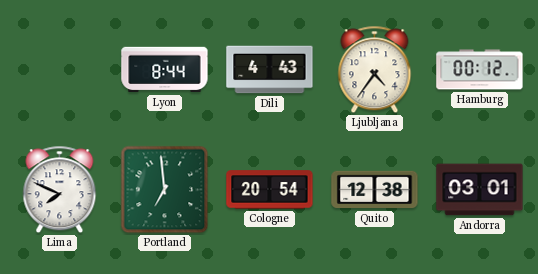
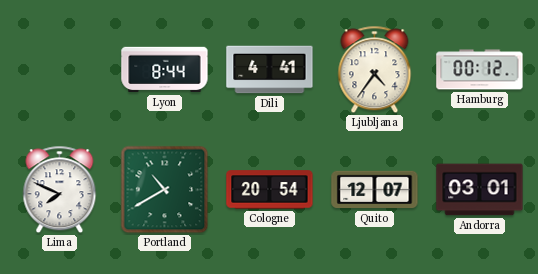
Dili: 4:43 -> 4:41
Portland: 6:59 -> 10:40
Quito: 12:38 -> 12:07
